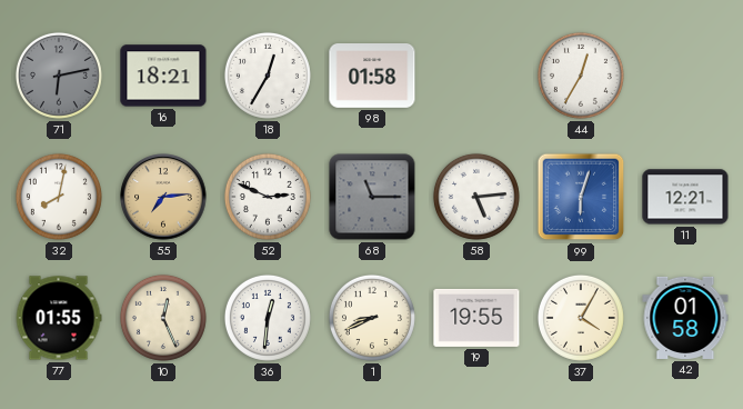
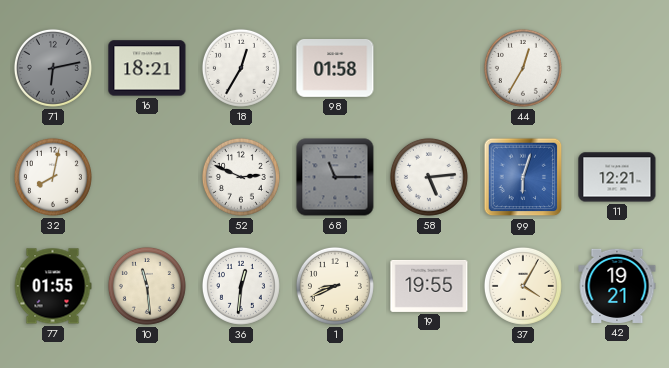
55: 7:14 -> none
10: 12:26 -> 11:29
42: 01:58 -> 19:21
